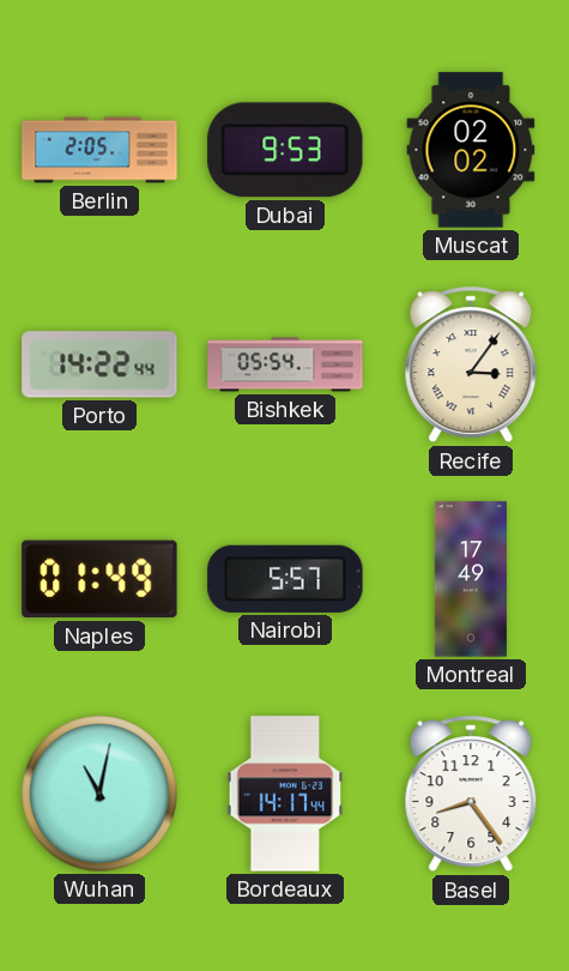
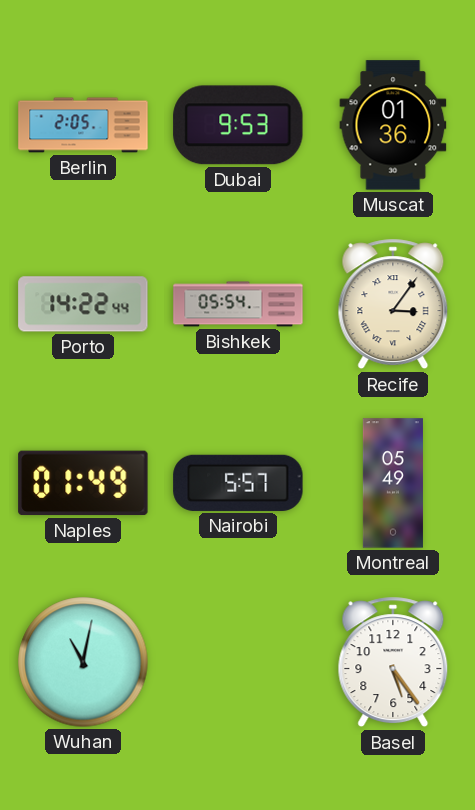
Muscat: 02:02 -> 01:36
Montreal: 17:49 -> 05:49
Bordeaux: 14:17 -> none
Basel: 8:24 -> 5:24
